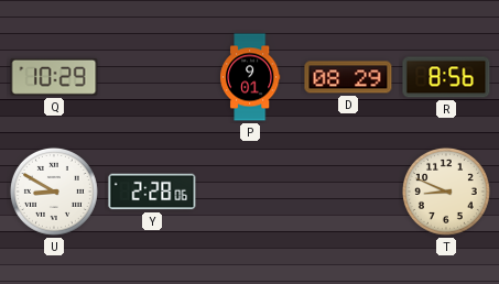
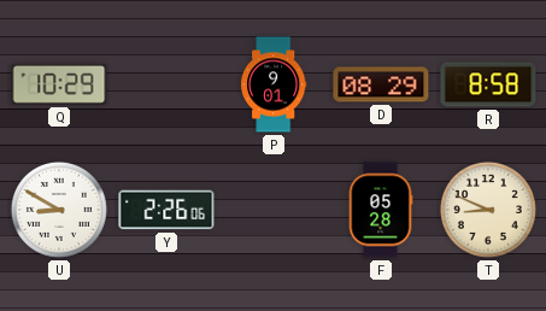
R: 8:56 -> 8:58
Y: 2:28 -> 2:26
F: none -> 05:28
